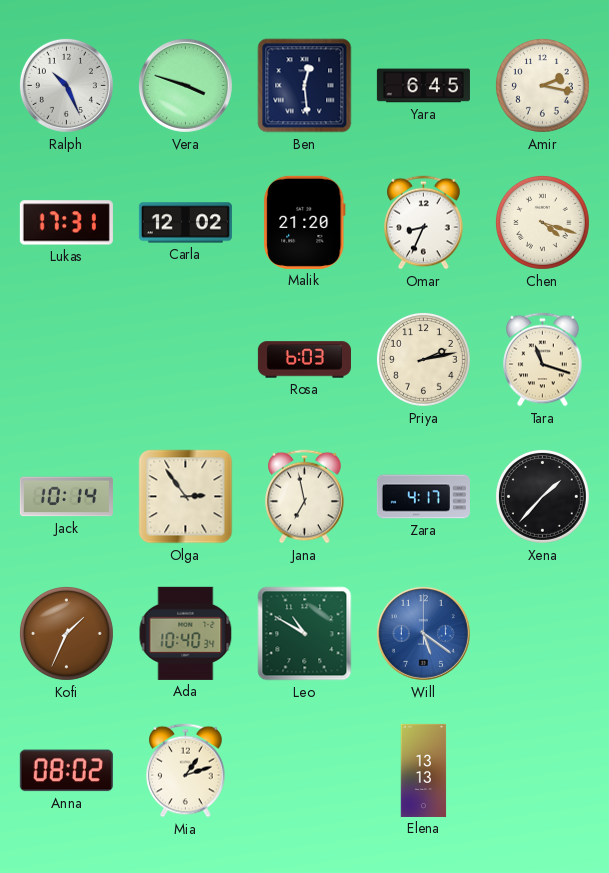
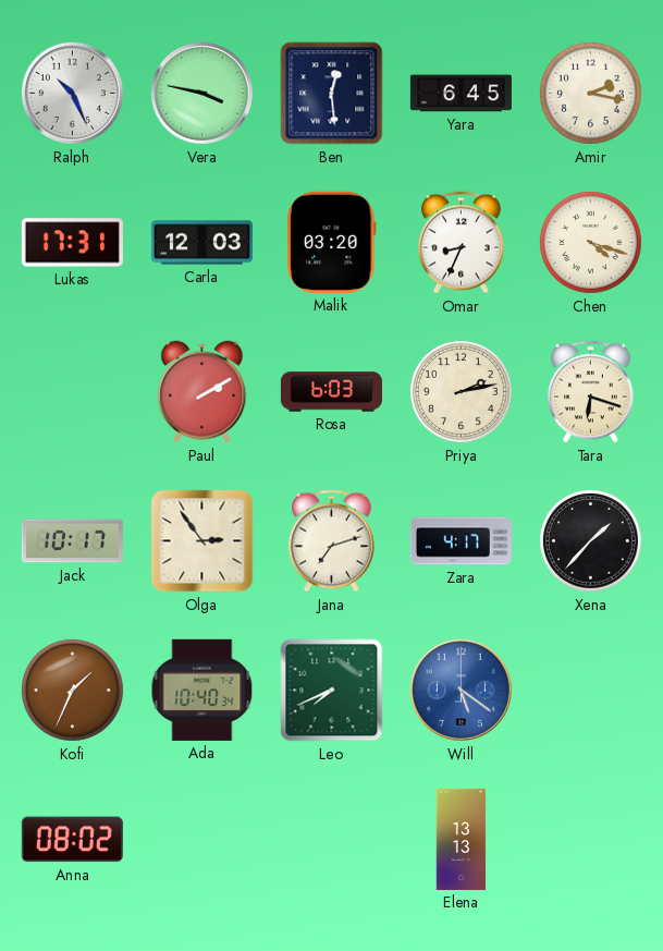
Vera: 3:48 -> 3:47
Carla: 12:02 -> 12:03
Malik: 21:20 -> 03:20
Paul: none -> 2:10
Tara: 11:18 -> 6:18
Jack: 10:14 -> 10:17
Jana: 6:58 -> 7:12
Leo: 10:50 -> 7:41
Mia: 1:12 -> none
